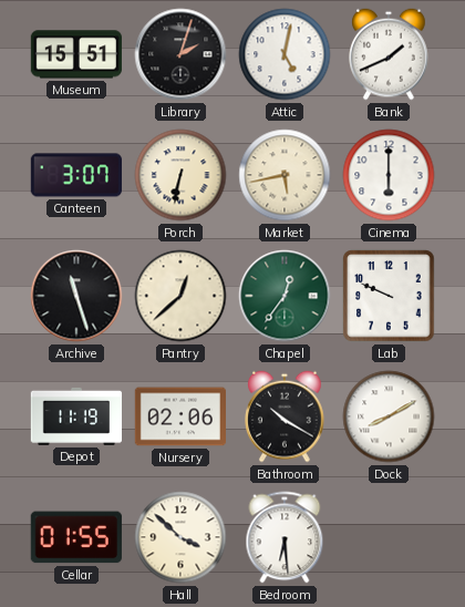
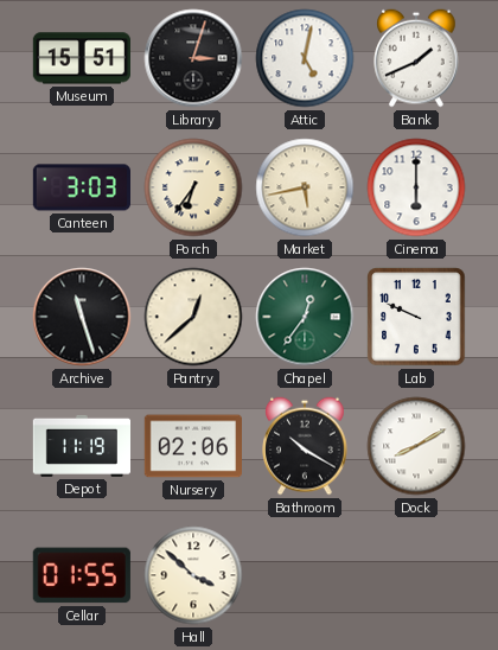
Library: 2:03 -> 3:03
Canteen: 3:07 -> 3:03
Porch: 6:32 -> 6:36
Bedroom: 6:29 -> none
